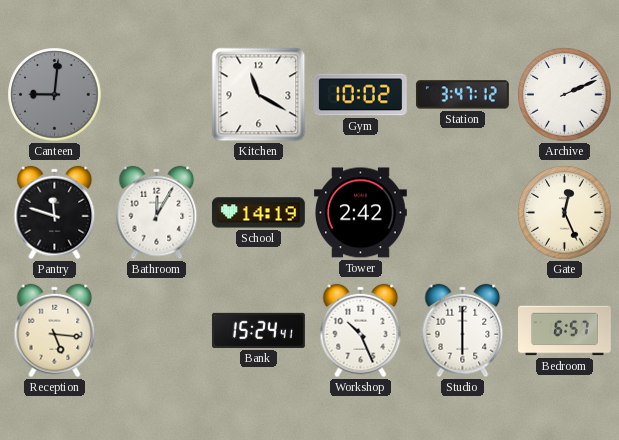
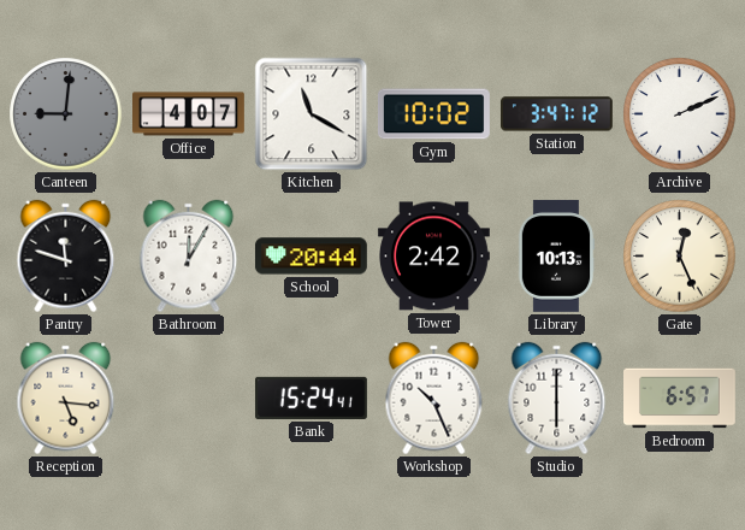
Office: none -> 4:07
School: 14:19 -> 20:44
Library: none -> 10:13
